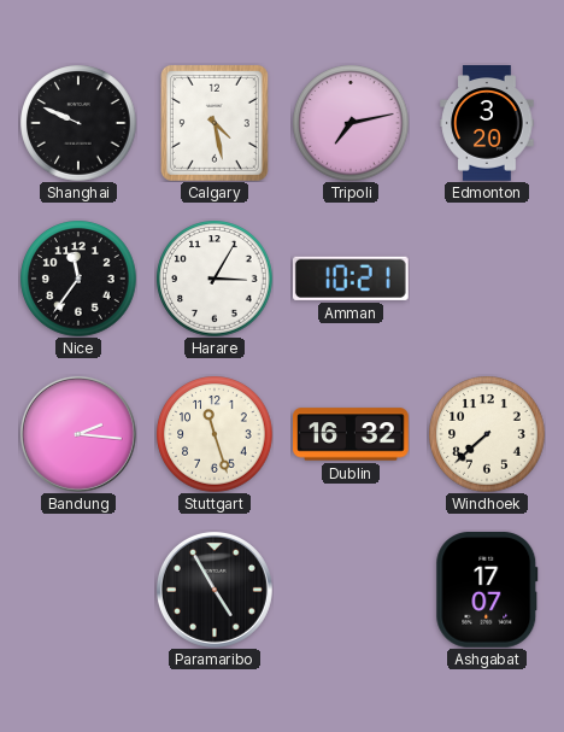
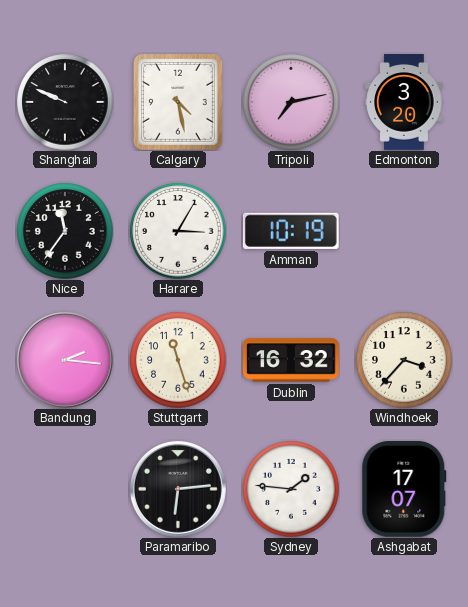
Amman: 10:21 -> 10:19
Windhoek: 7:38 -> 3:37
Paramaribo: 4:55 -> 6:14
Sydney: none -> 1:46
